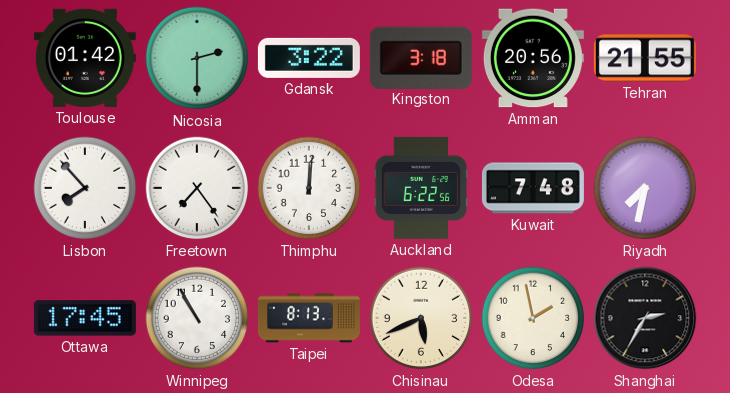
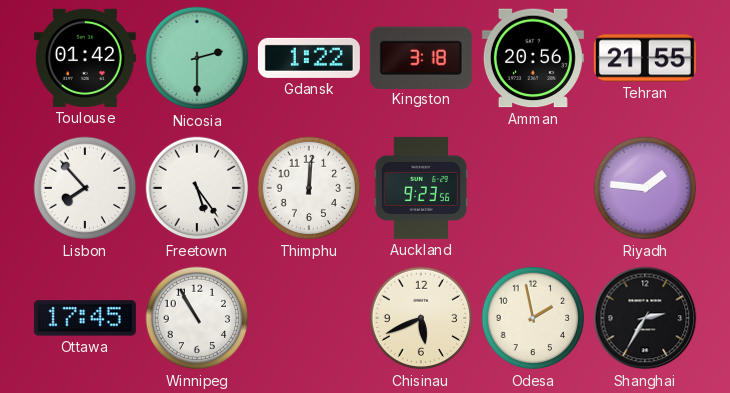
Gdansk: 3:22 -> 1:22
Freetown: 7:24 -> 5:24
Auckland: 6:22 -> 9:23
Kuwait: 7:48 -> none
Riyadh: 7:32 -> 1:46
Taipei: 8:13 -> none
